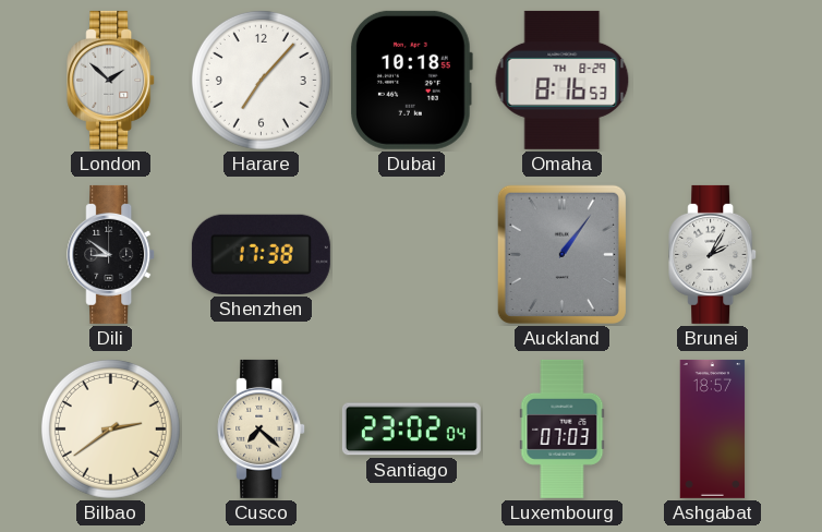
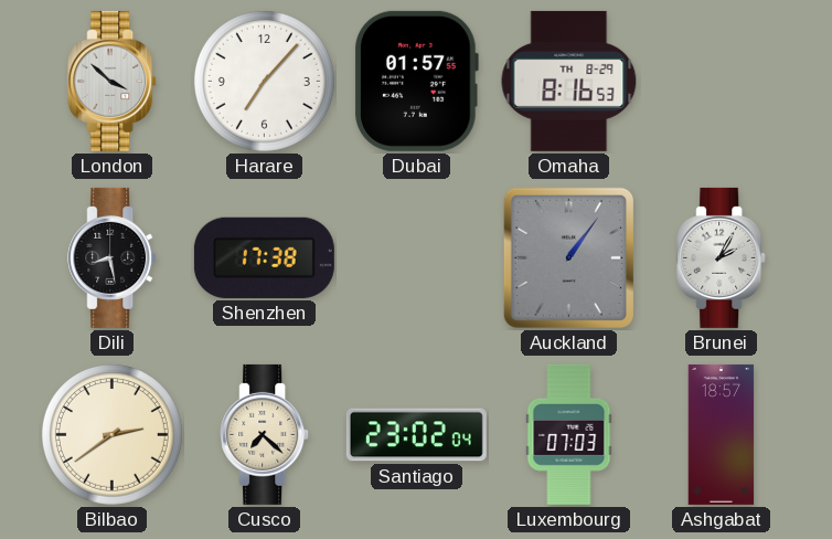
London: 1:52 -> 3:52
Dubai: 10:18 -> 01:57
Dili: 8:51 -> 8:28
